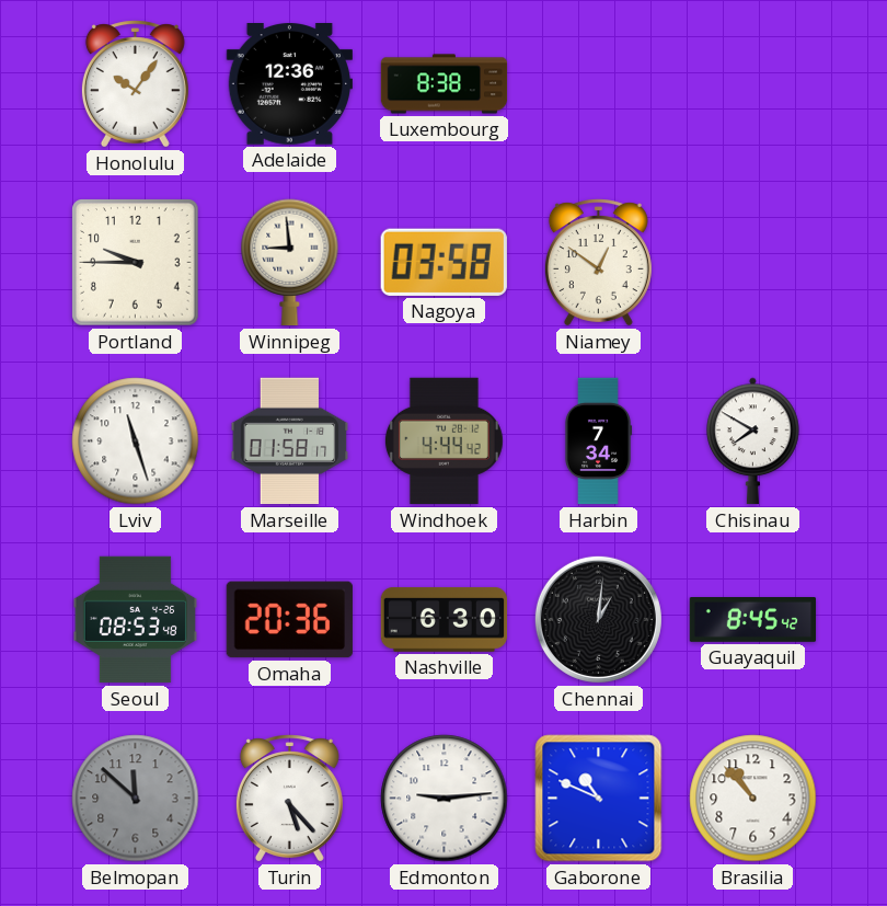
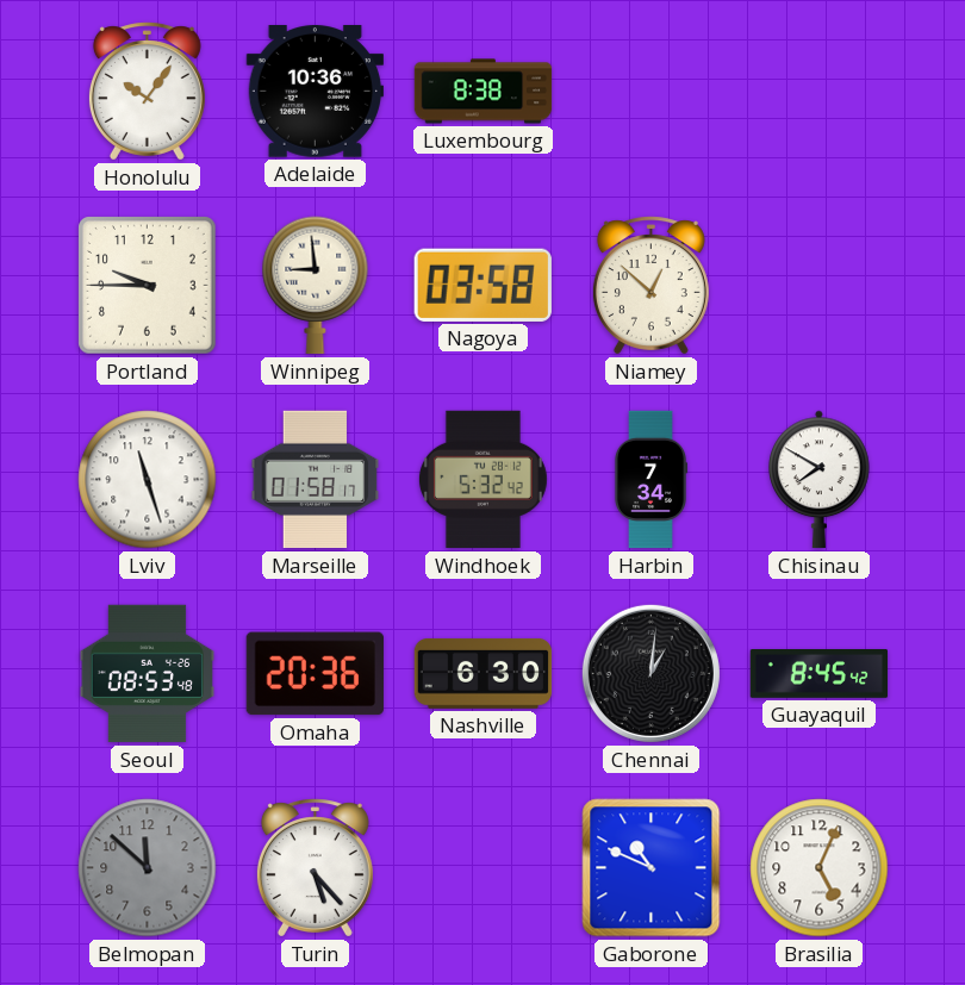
Adelaide: 12:36 -> 10:36
Niamey: 12:51 -> 12:52
Windhoek: 4:44 -> 5:32
Edmonton: 9:14 -> none
Brasilia: 10:53 -> 5:04
